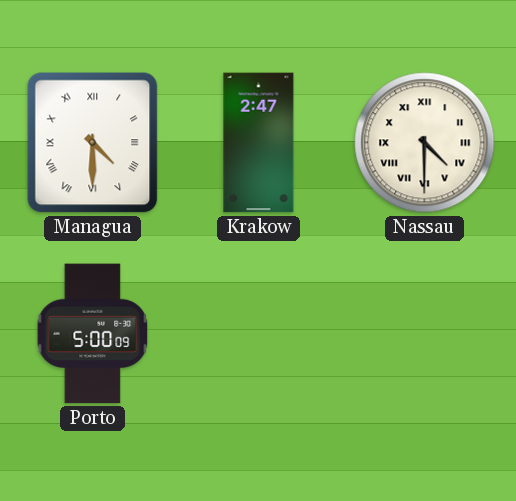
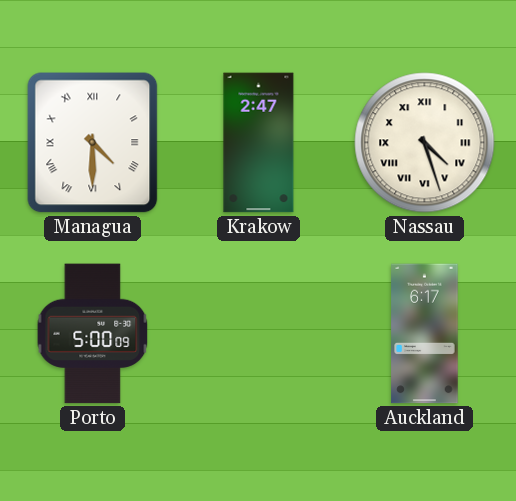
Nassau: 4:30 -> 4:27
Auckland: none -> 6:17
